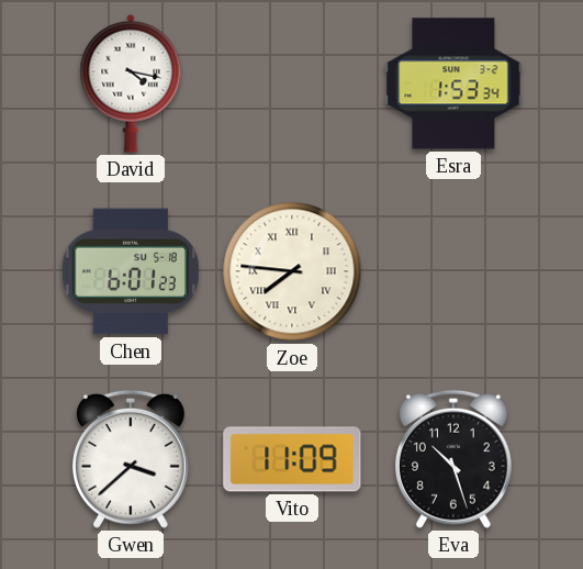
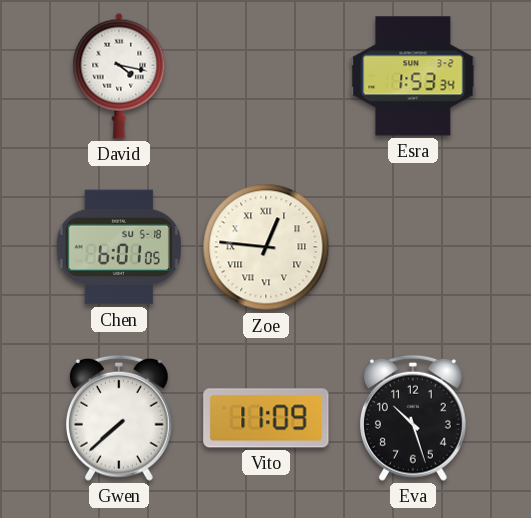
Chen: 6:01:23 -> 6:01:05
Zoe: 7:46 -> 12:46
Gwen: 3:38 -> 7:38
